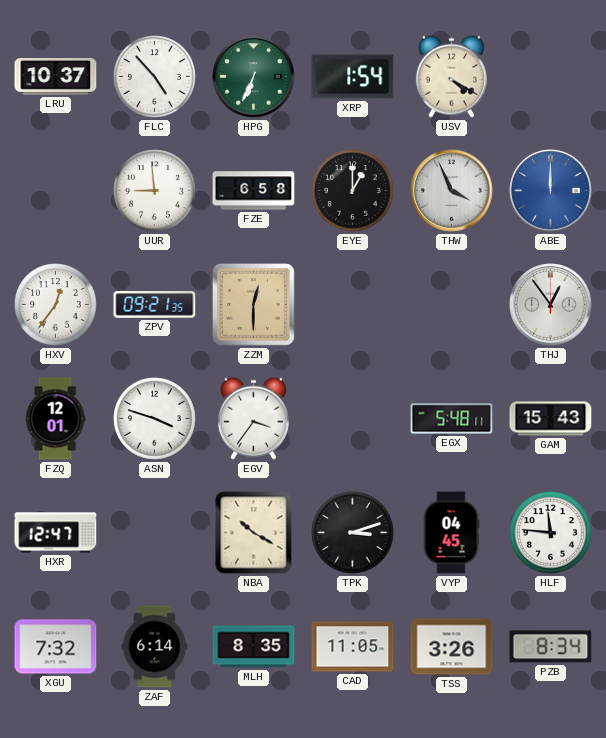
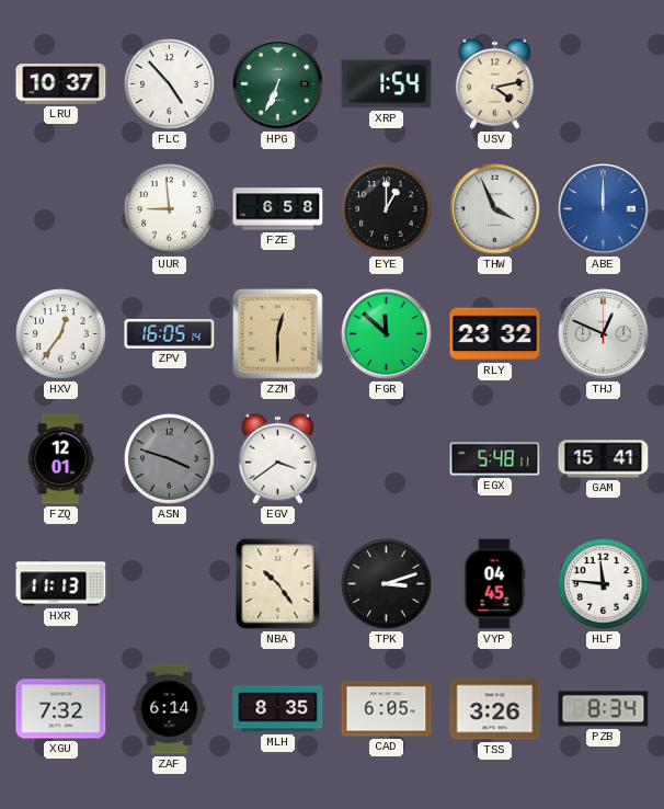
USV: 4:20 -> 4:13
ZPV: 09:21 -> 16:05
FGR: none -> 11:52
RLY: none -> 23:32
THJ: 12:54 -> 12:49
ASN dial: white -> grey
EGV: 3:36 -> 3:39
GAM: 15:43 -> 15:41
HXR: 12:47 -> 11:13
NBA: 10:20 -> 10:24
CAD: 11:05 -> 6:05
